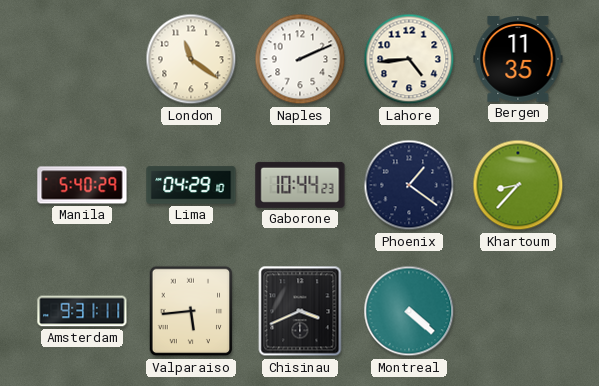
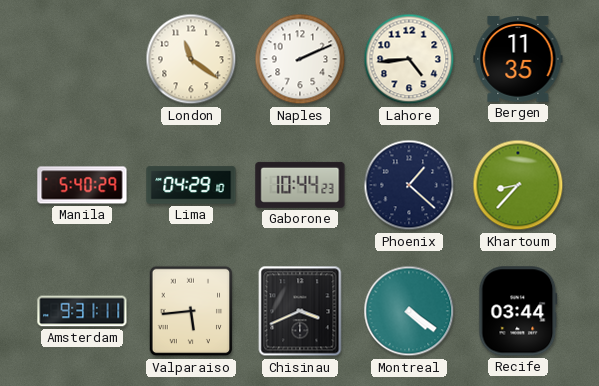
Phoenix: 1:21 -> 1:22
Montreal: 4:22 -> 4:21
Recife: none -> 03:44
